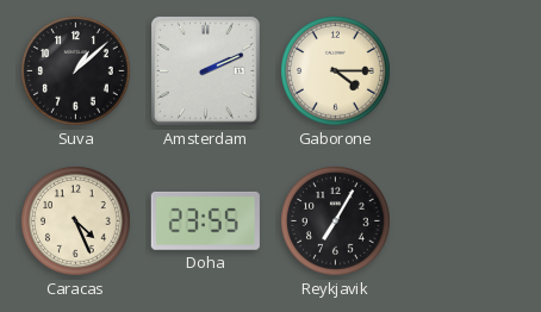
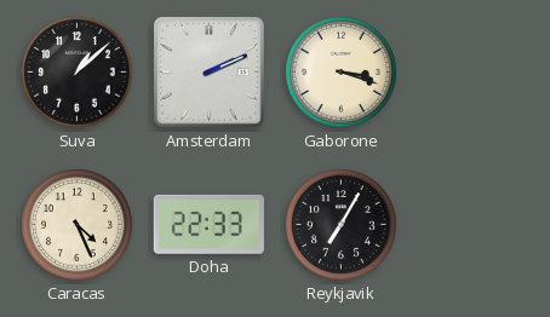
Gaborone: 4:15 -> 3:18
Doha: 23:55 -> 22:33
